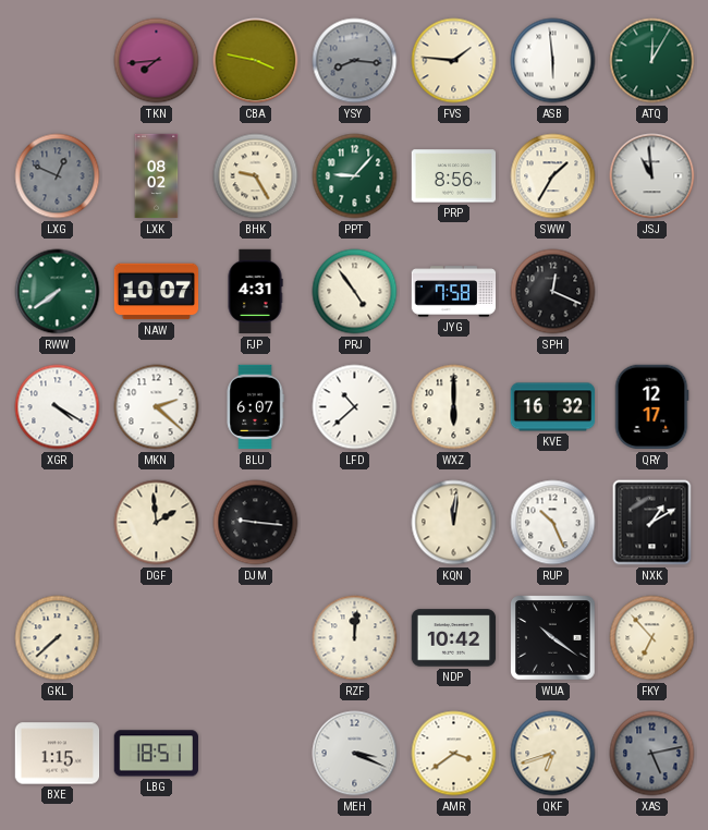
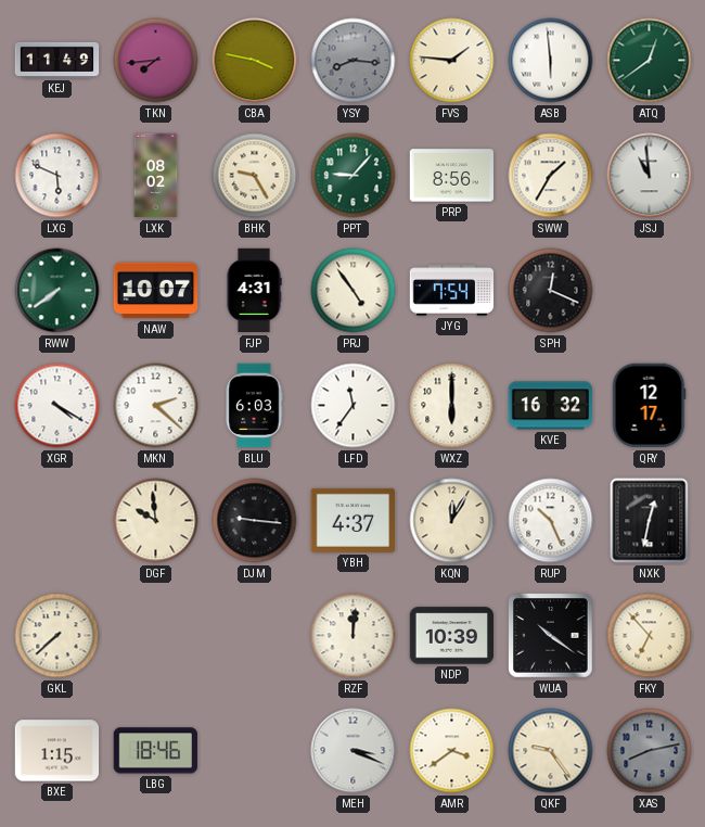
KEJ: none -> 11:49
ATQ: 12:05 -> 12:39
LXG: 12:49 -> 5:49
LXG dial: grey -> white
JYG: 7:58 -> 7:54
BLU: 6:07 -> 6:03
LFD: 10:38 -> 11:36
DGF: 1:59 -> 9:59
YBH: none -> 4:37
KQN: 12:01 -> 12:05
NXK: 1:10 -> 12:32
NDP: 10:42 -> 10:39
LBG: 18:51 -> 18:46
QKF: 6:42 -> 9:24
XAS: 5:13 -> 8:13
